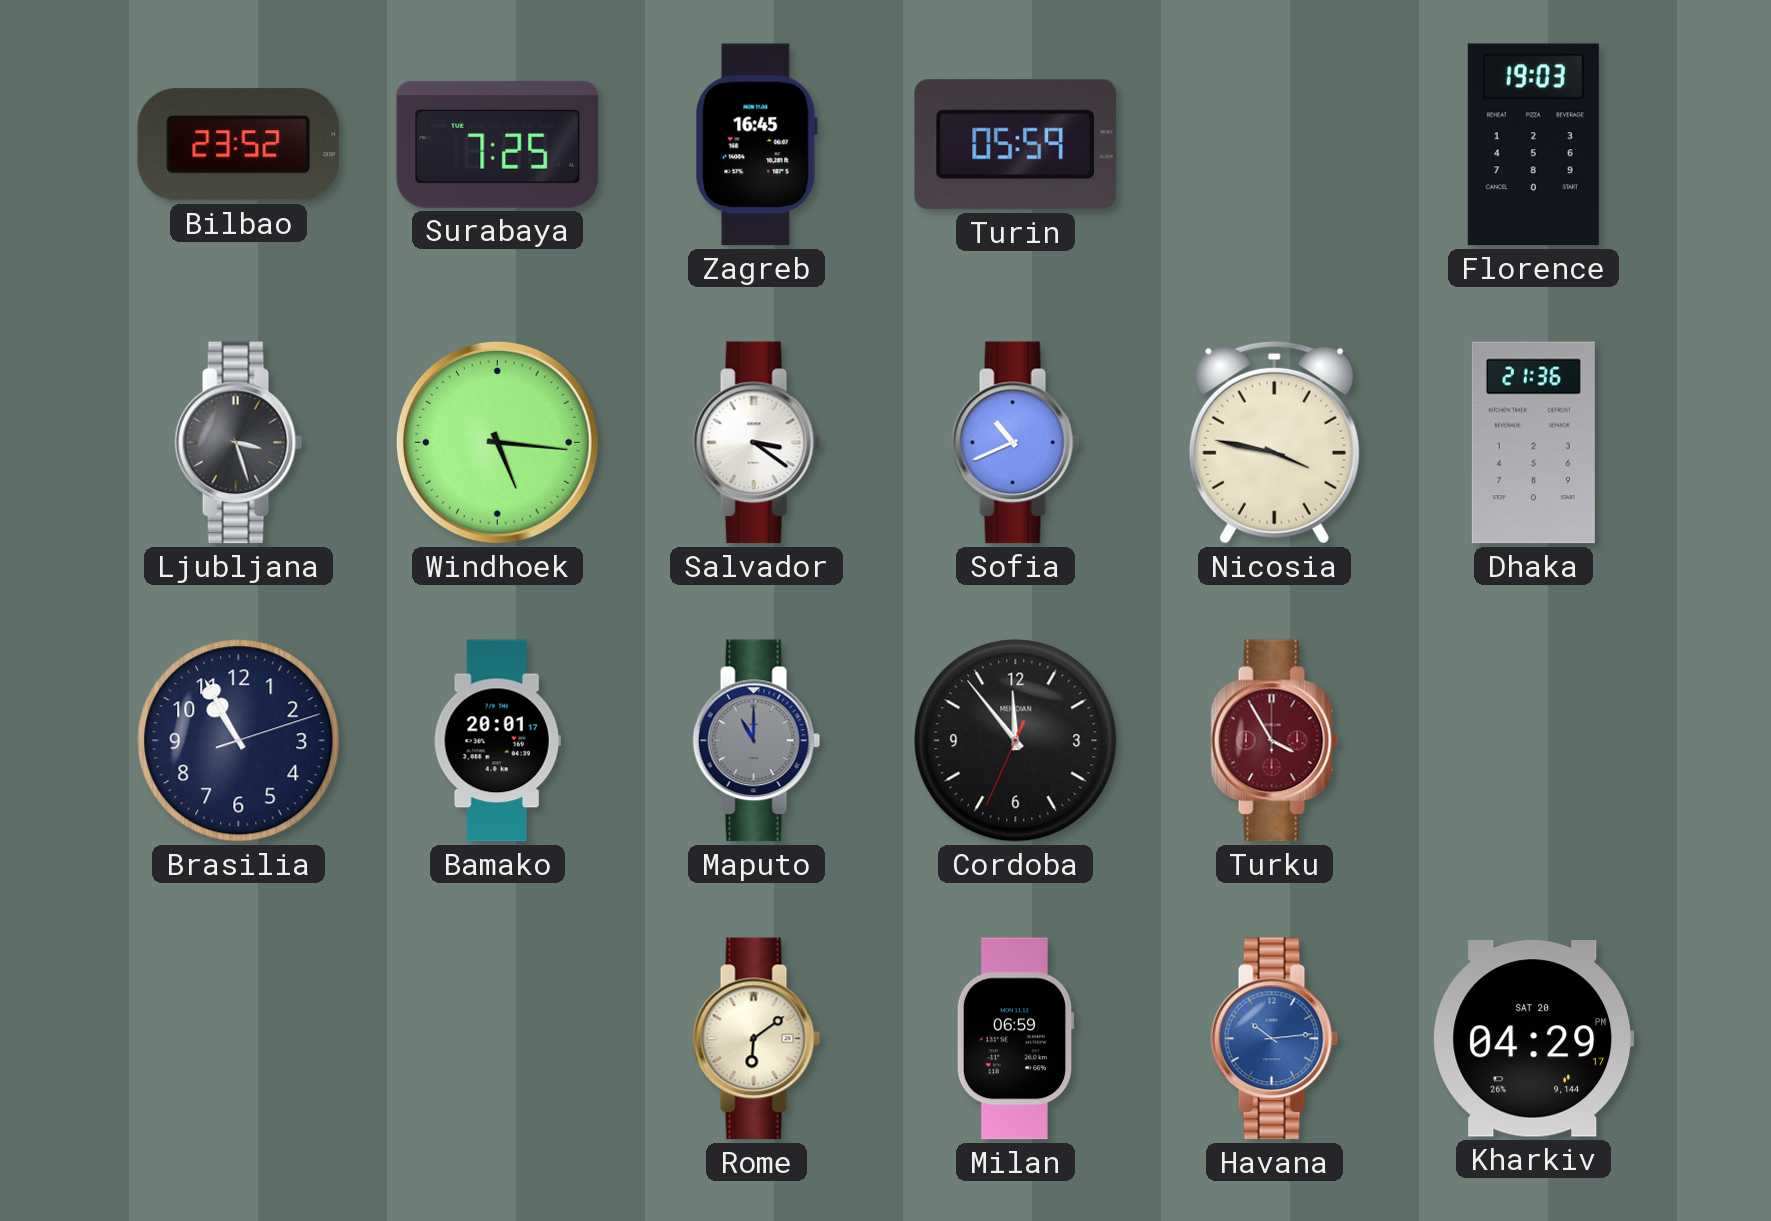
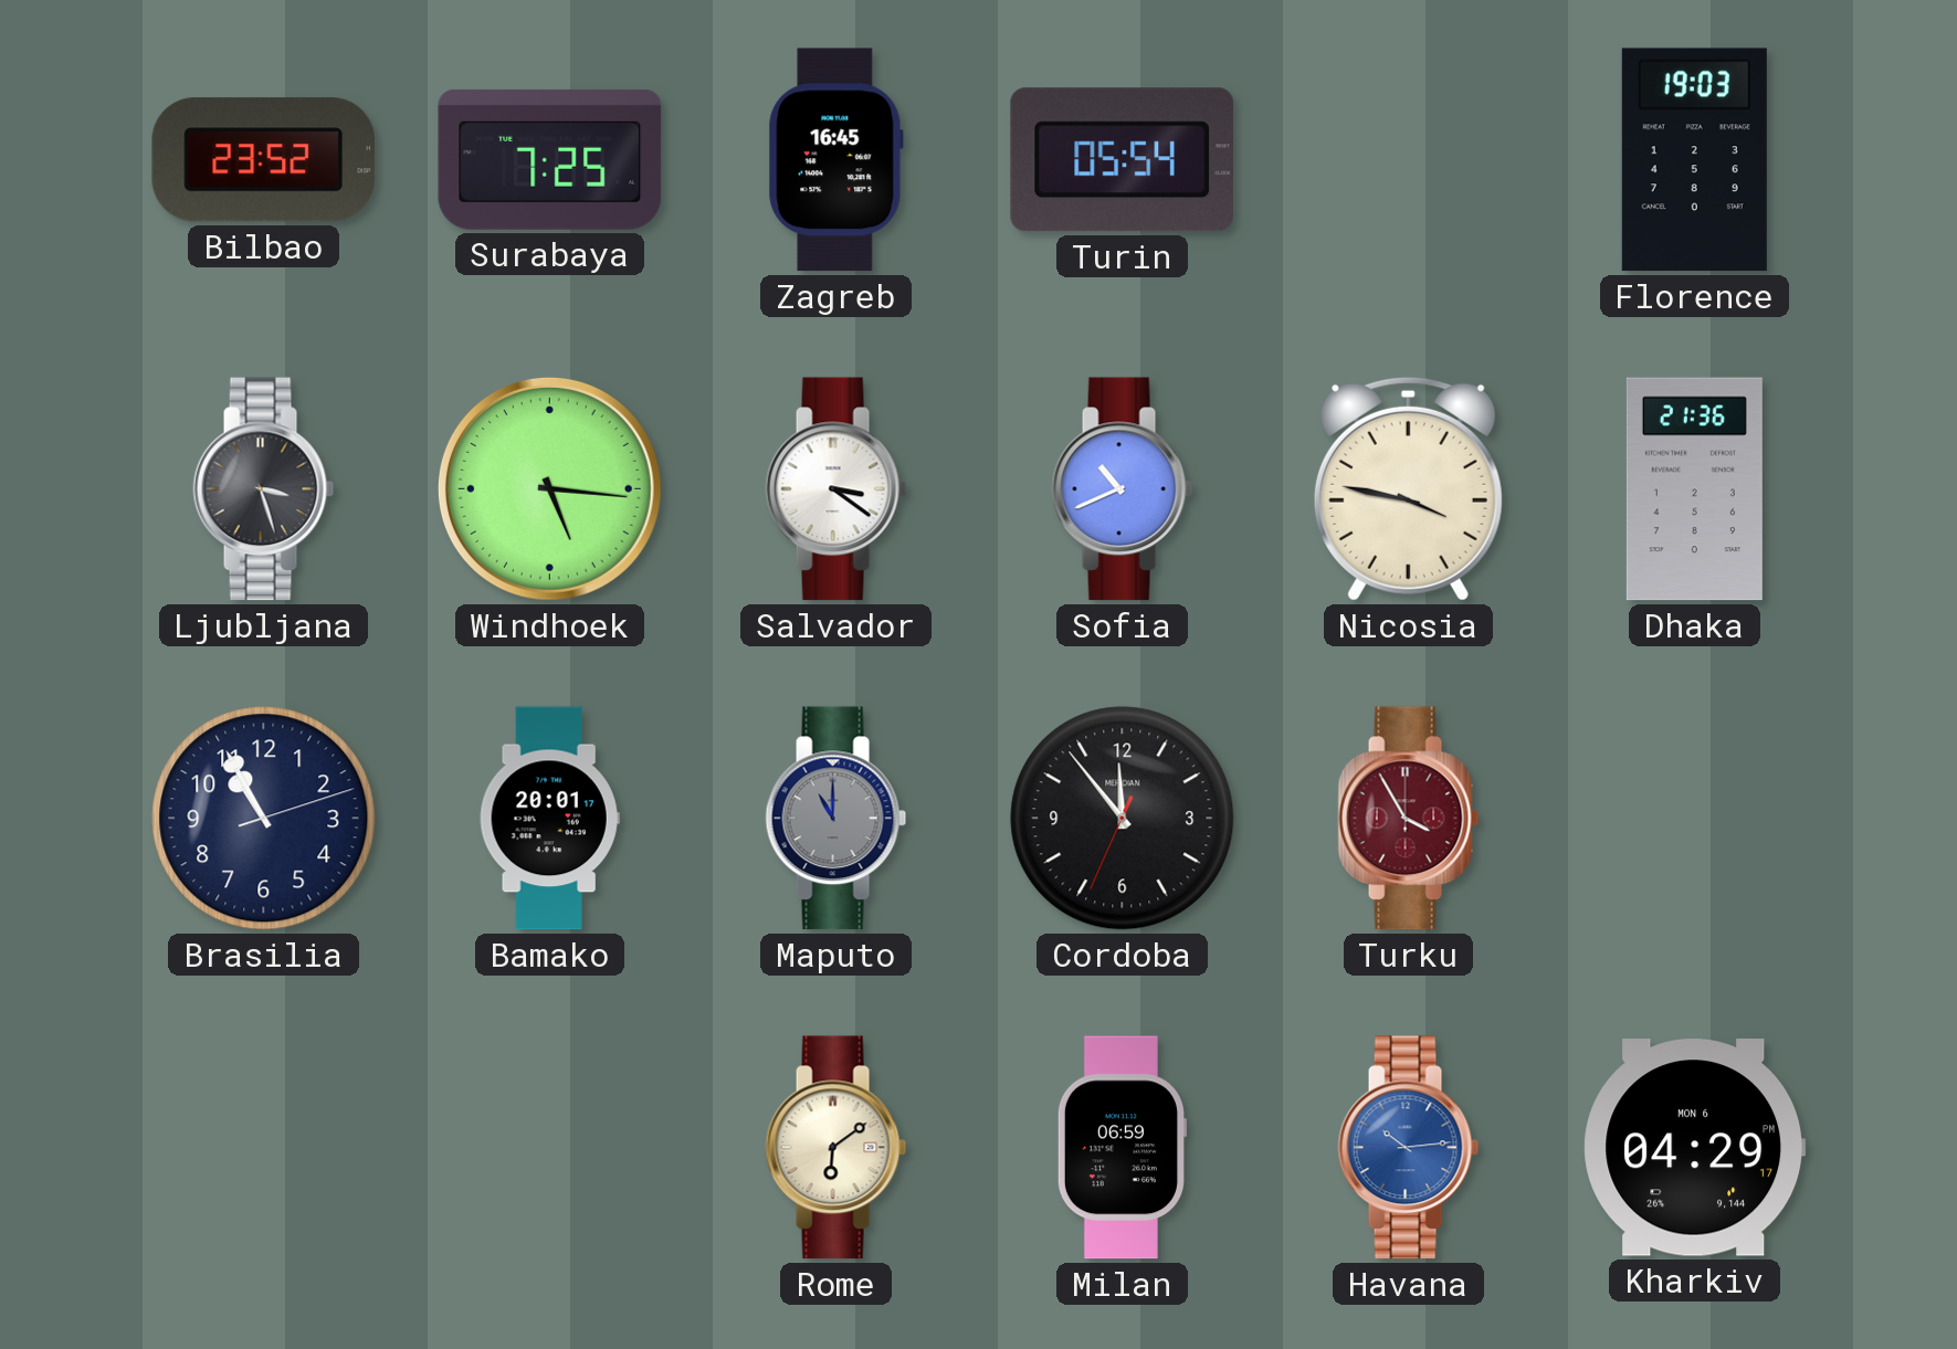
Turin: 05:59 -> 05:54
Kharkiv date: SAT 20 -> MON 6
